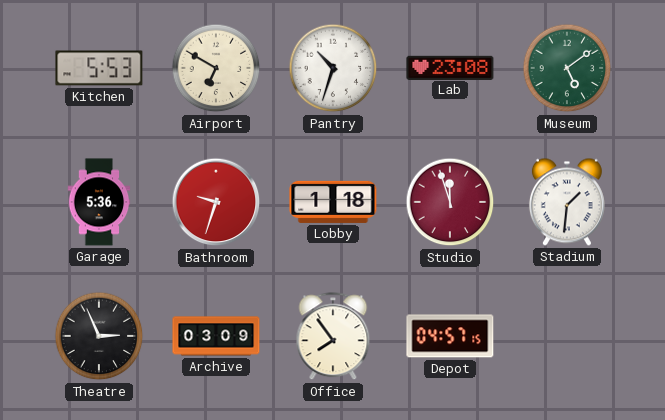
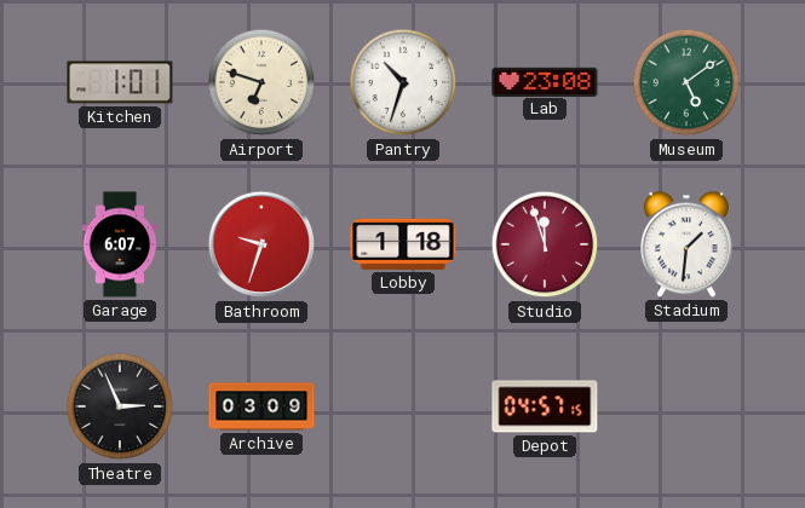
Kitchen: 5:53 -> 1:01
Airport: 6:50 -> 6:48
Garage: 5:36 -> 6:07
Office: 7:54 -> none
